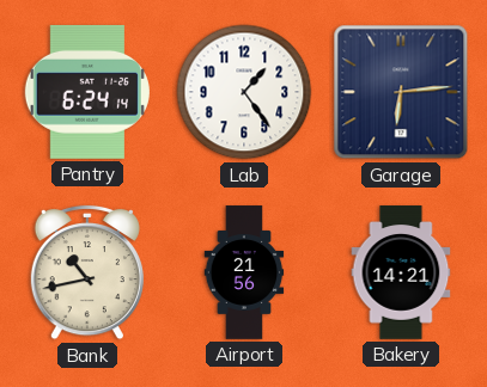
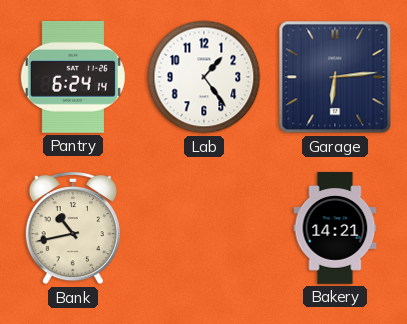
Airport: 21:56 -> none
